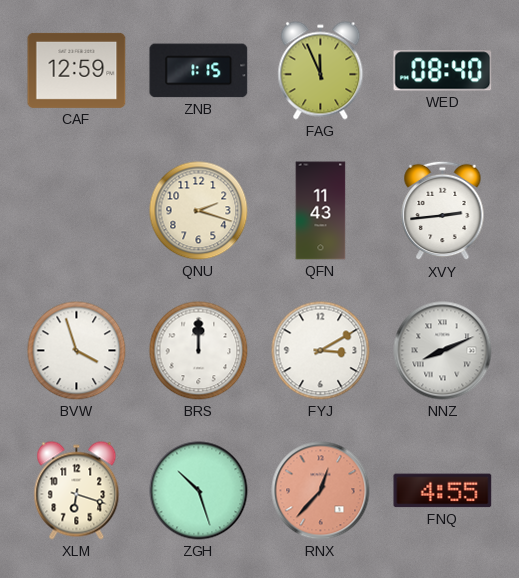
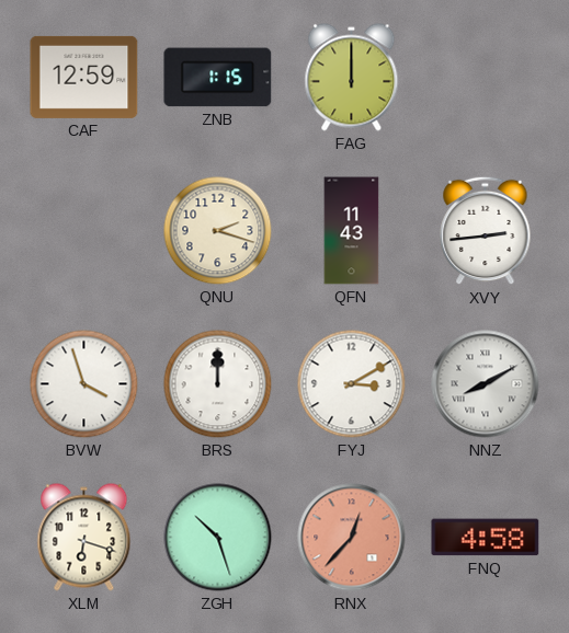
FAG: 11:56 -> 12:00
WED: 08:40 -> none
NNZ: 8:11 -> 8:10
FNQ: 4:55 -> 4:58
